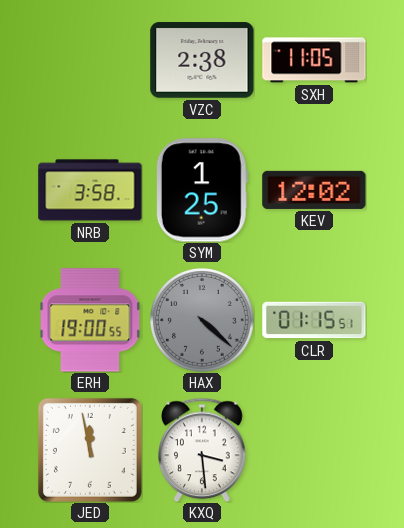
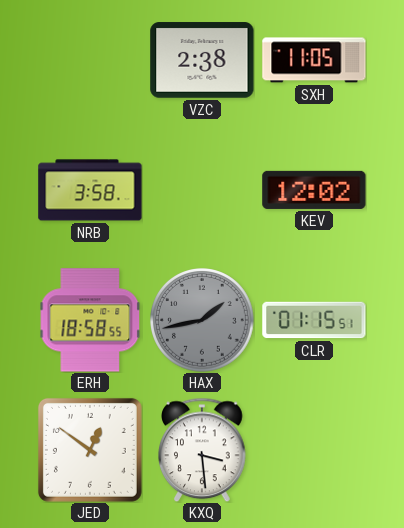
SYM: 1:25 -> none
ERH: 19:00 -> 18:58
HAX: 4:22 -> 1:43
JED: 11:58 -> 12:51
